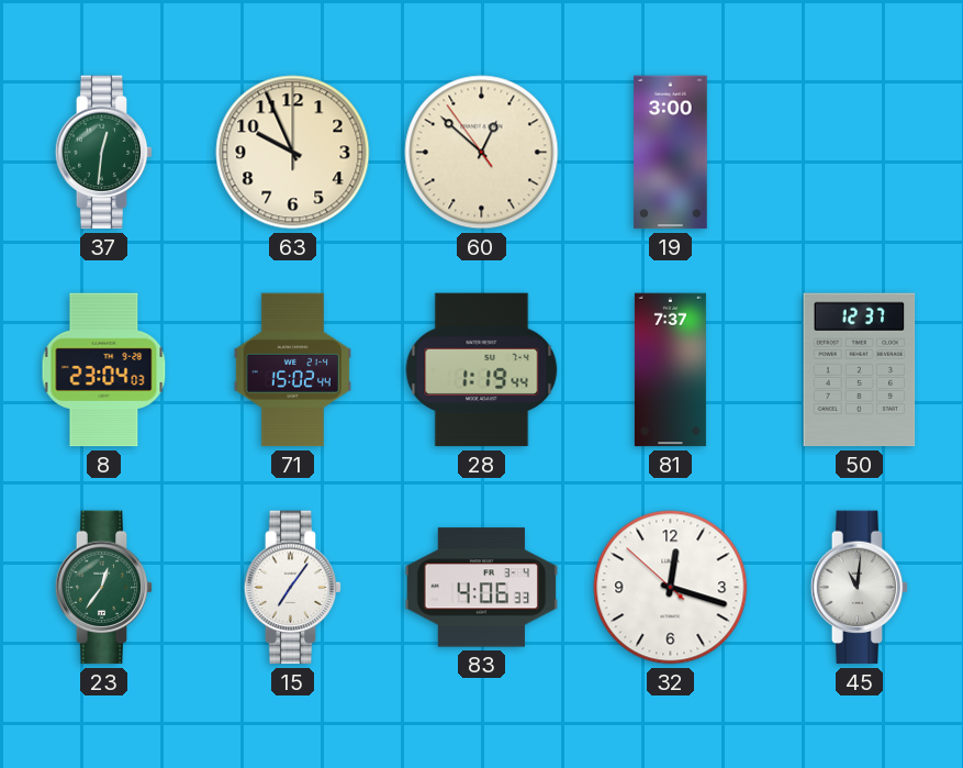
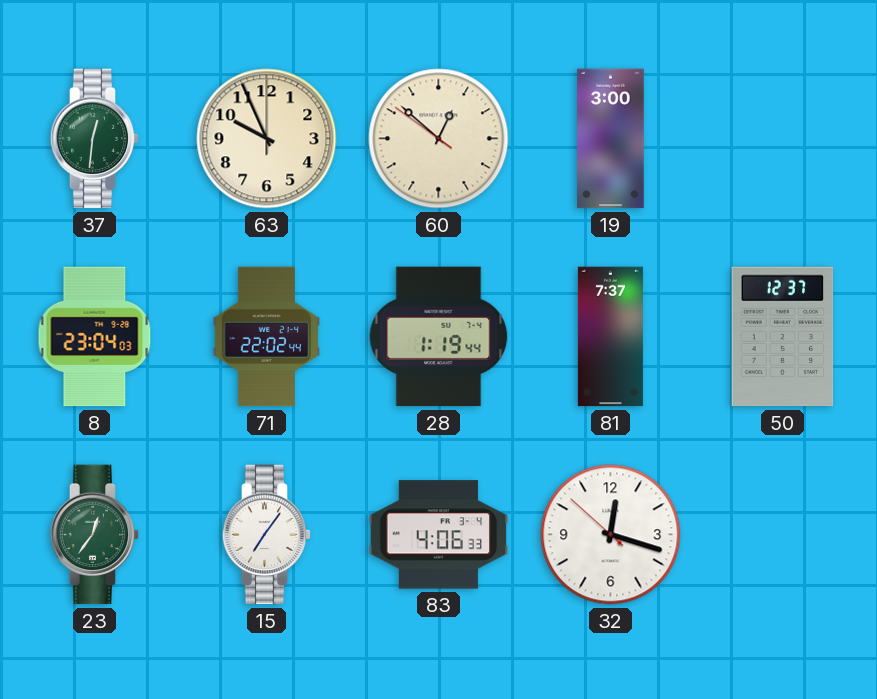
60: 12:51:54 -> 12:51:51
71: 15:02 -> 22:02
45: 11:01 -> none
